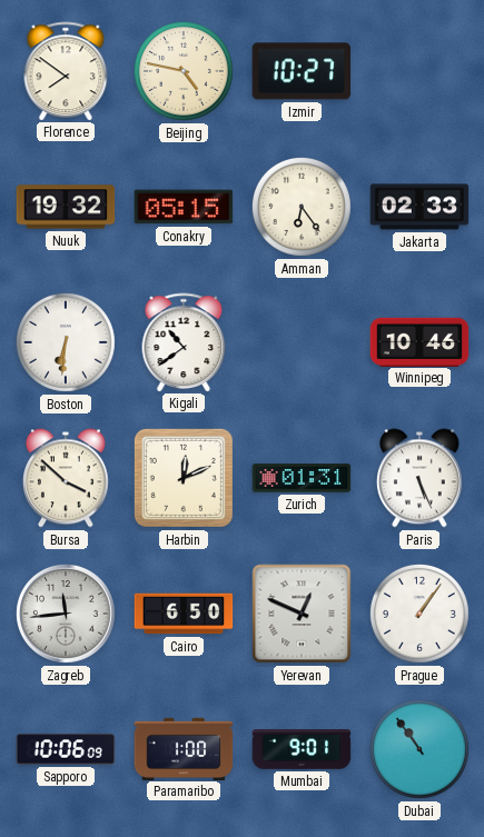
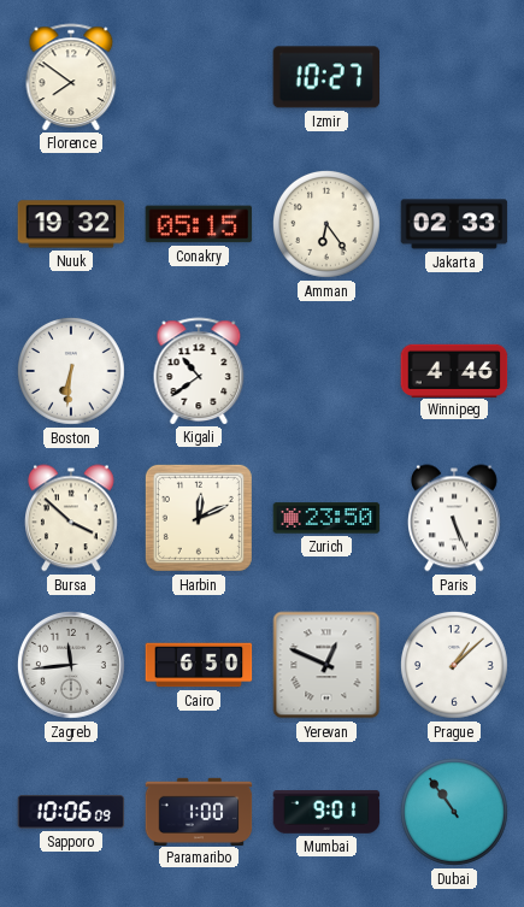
Beijing: 4:47 -> none
Winnipeg: 10:46 -> 4:46
Zurich: 01:31 -> 23:50
Prague: 1:06 -> 1:08
